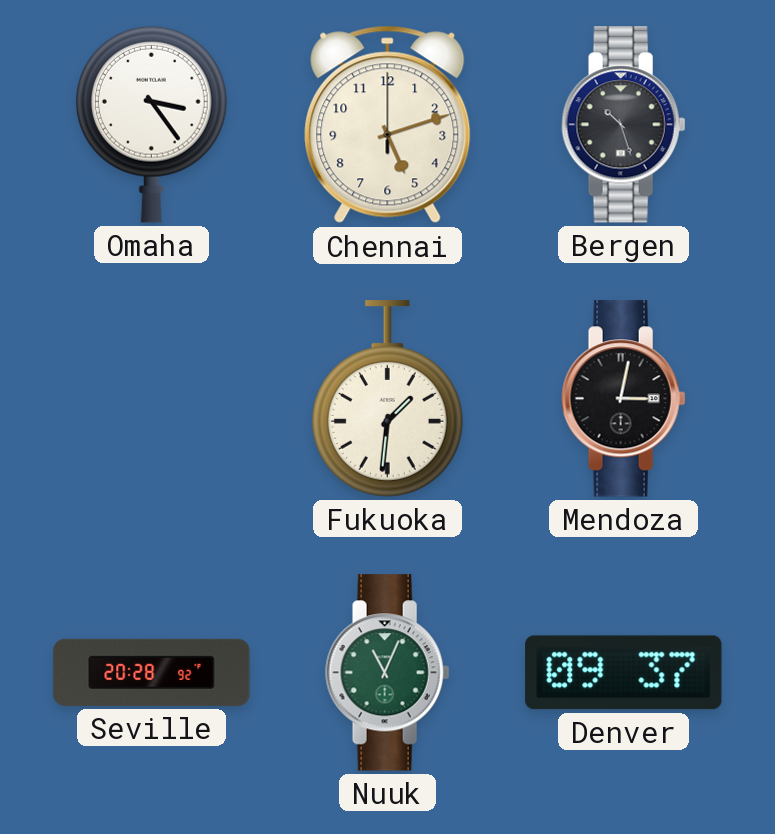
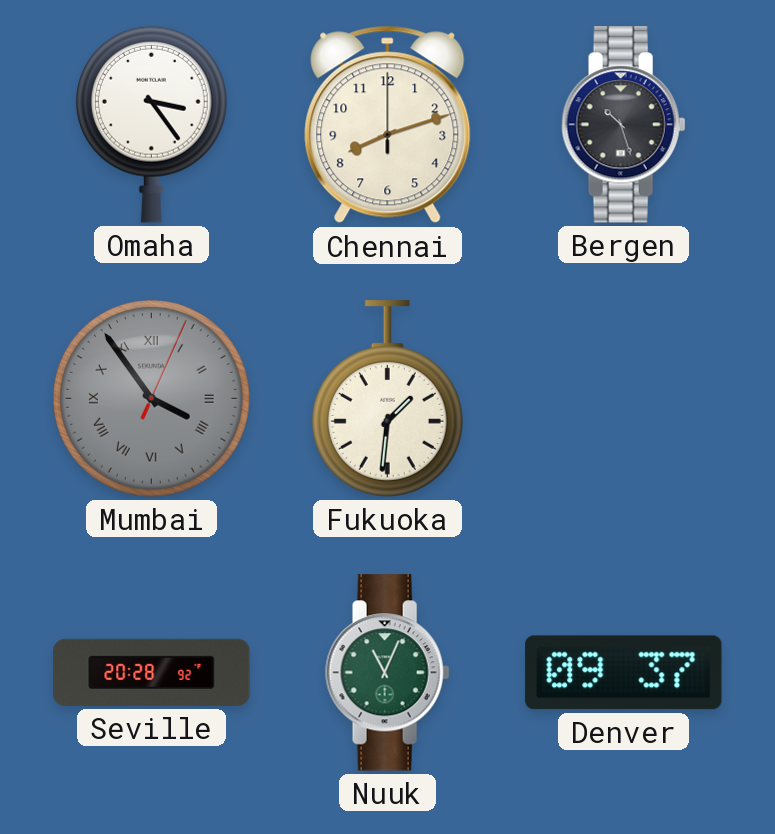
Chennai: 5:12 -> 8:12
Mumbai: none -> 3:54
Mendoza: 3:02 -> none
